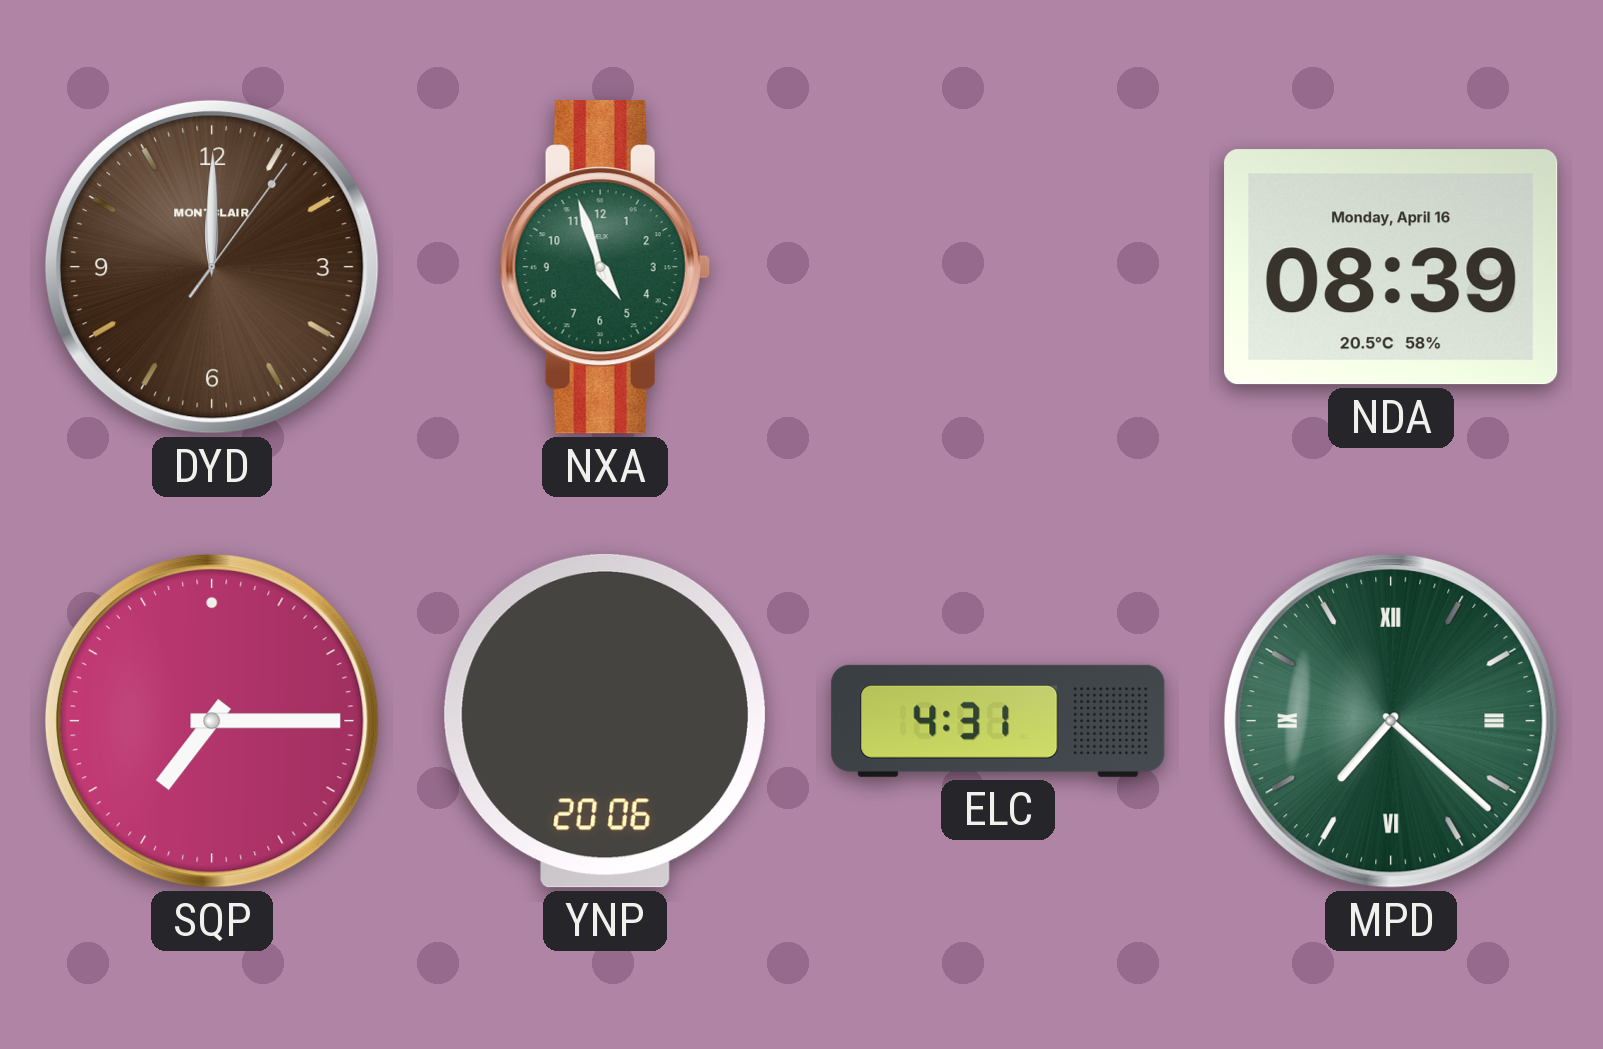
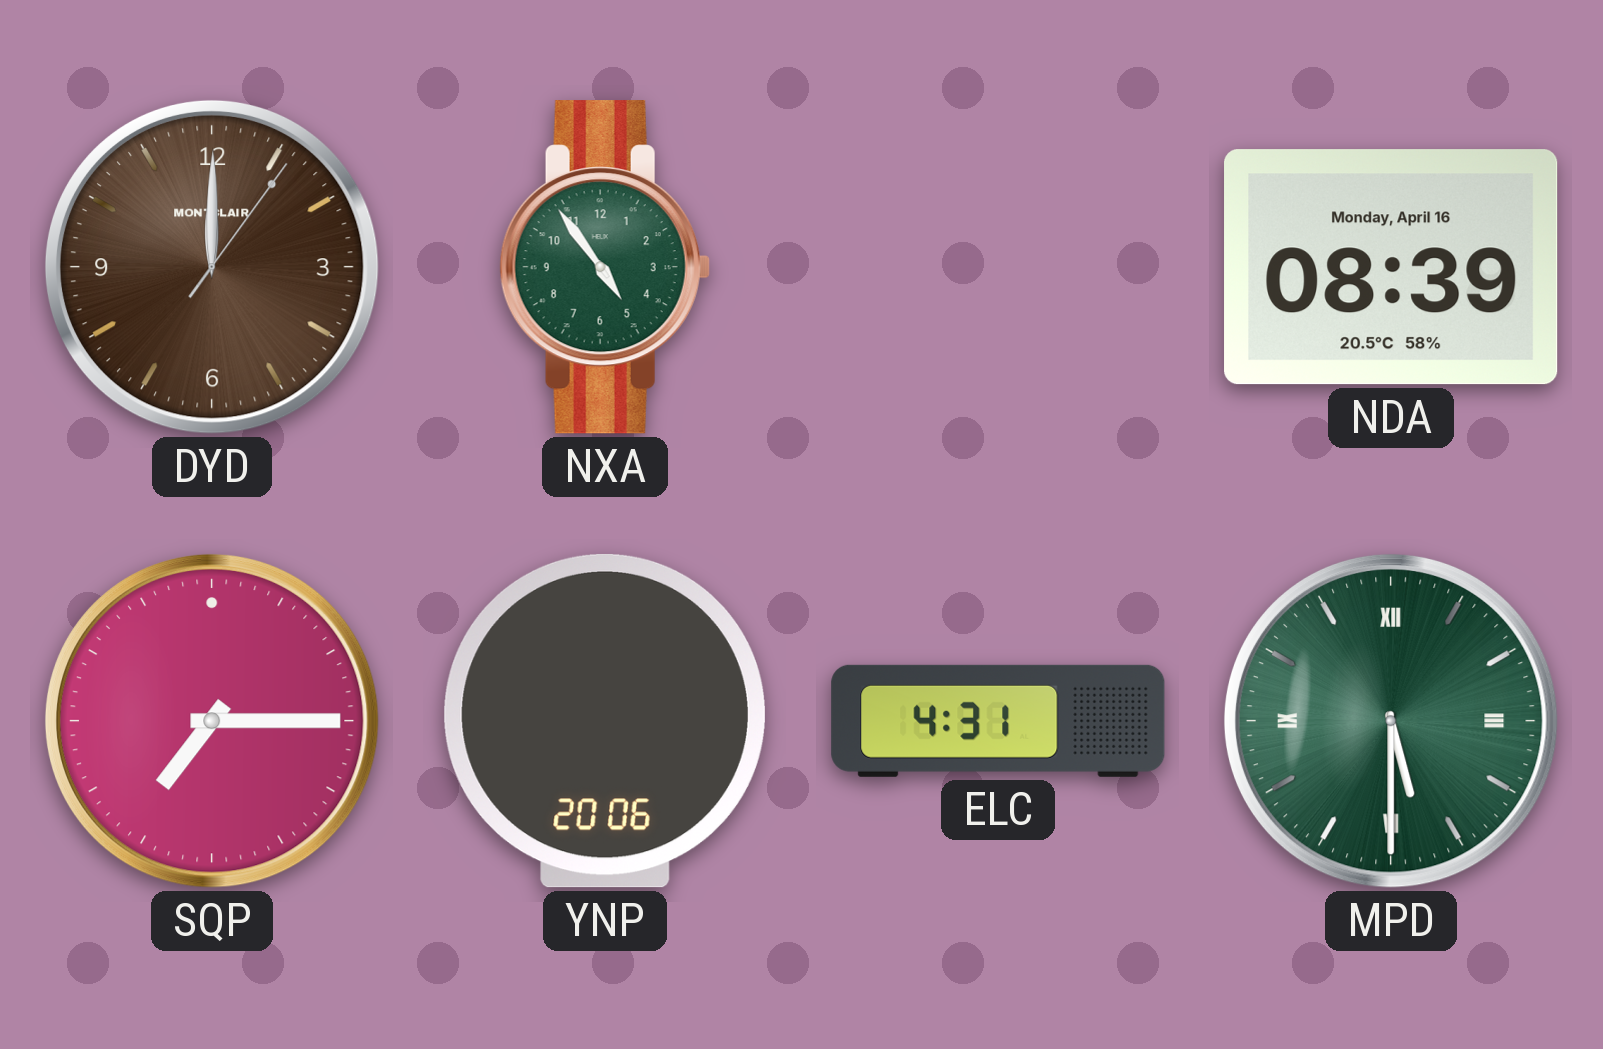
NXA: 4:57 -> 4:54
MPD: 7:22 -> 5:30
